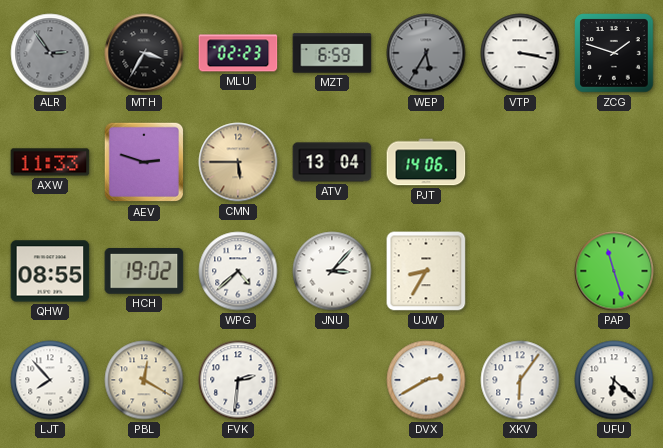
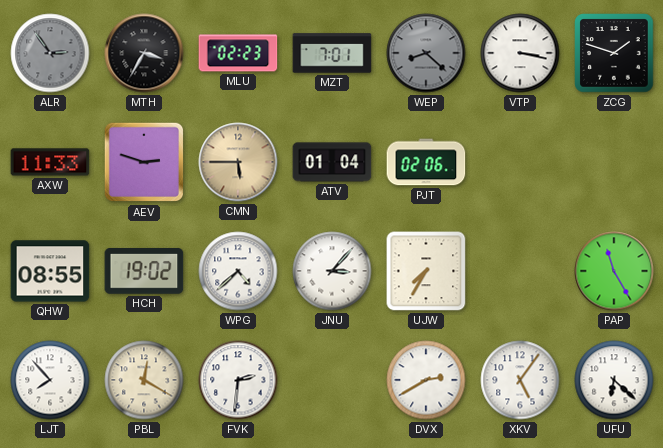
MZT: 6:59 -> 7:01
WEP: 5:35 -> 8:22
ATV: 13:04 -> 01:04
PJT: 14:06 -> 02:06
UJW: 8:35 -> 7:35
PAP: 11:27 -> 11:25
XKV: 6:06 -> 5:06
